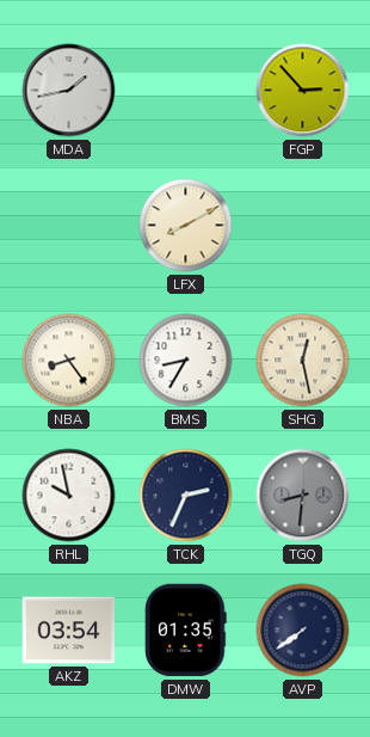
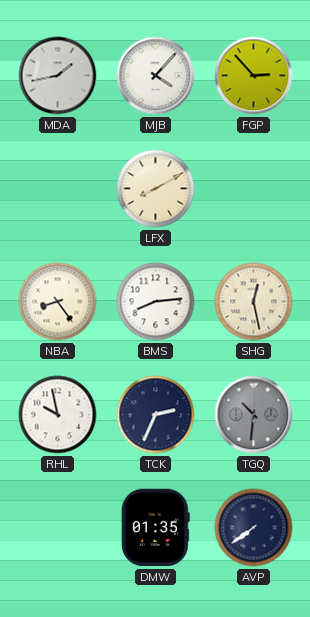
MJB: none -> 4:07
BMS: 8:35 -> 8:14
TGQ: 8:31 -> 10:31
AKZ: 03:54 -> none
